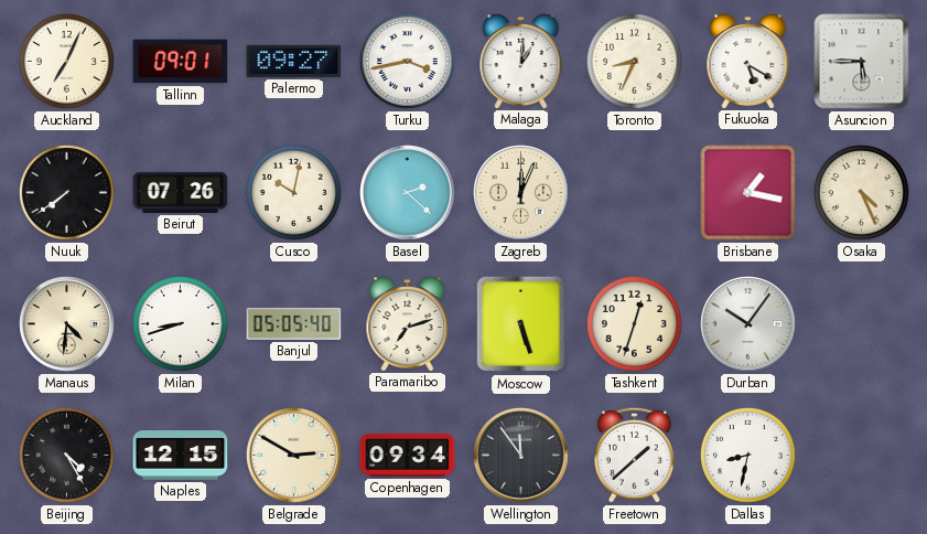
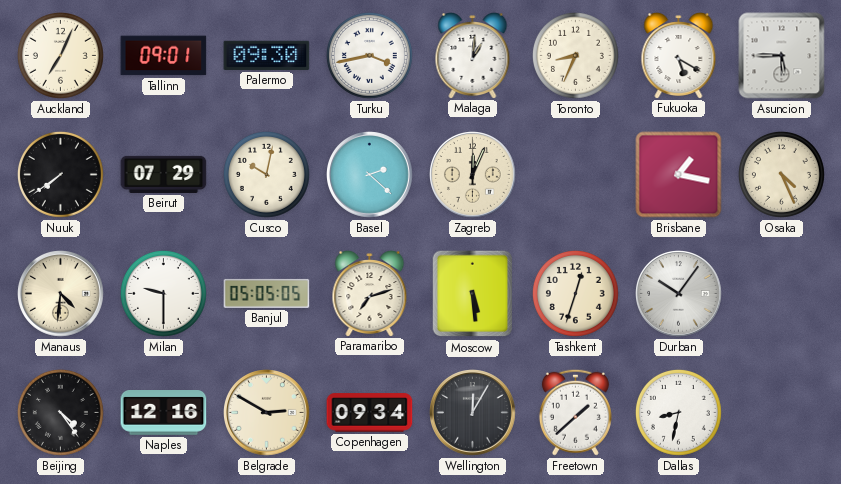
Palermo: 09:27 -> 09:30
Beirut: 07:26 -> 07:29
Milan: 8:42 -> 9:30
Banjul: 05:05:40 -> 05:05:05
Moscow: 5:27 -> 5:29
Beijing: 4:25 -> 4:24
Naples: 12:15 -> 12:16
Wellington: 11:54 -> 12:05
